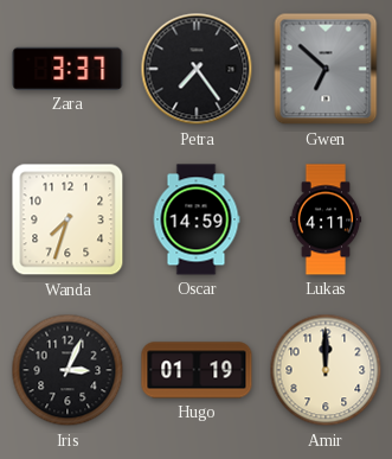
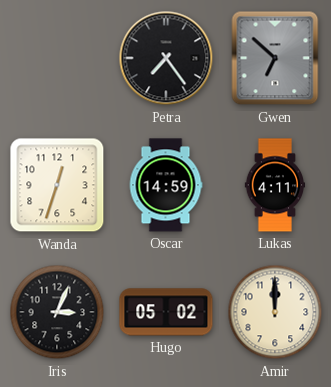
Zara: 3:37 -> none
Wanda: 7:33 -> 12:33
Hugo: 01:19 -> 05:02
